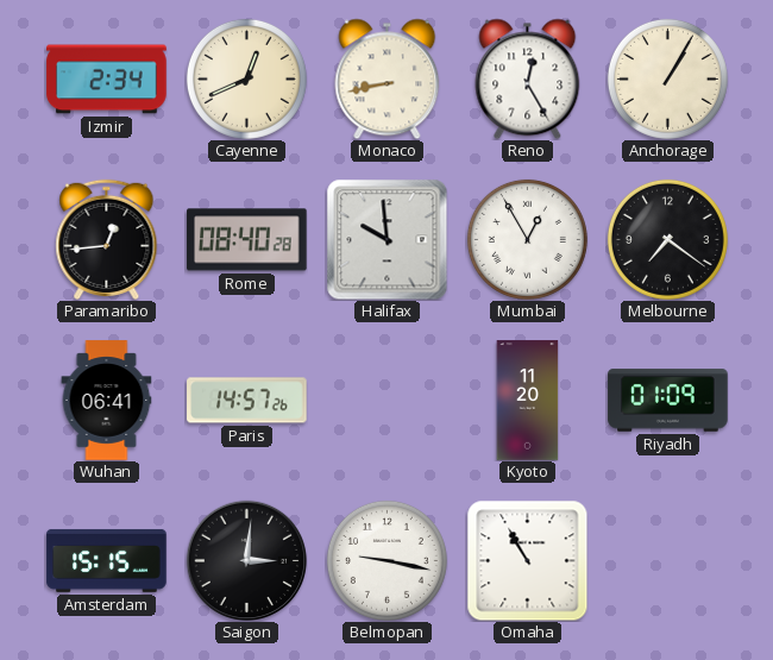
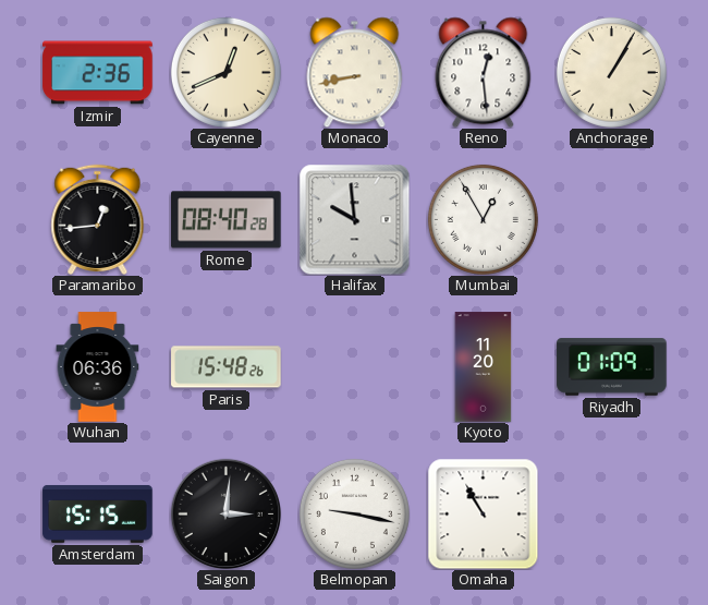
Izmir: 2:34 -> 2:36
Reno: 12:25 -> 12:29
Melbourne: 7:21 -> none
Wuhan: 06:41 -> 06:36
Paris: 14:57 -> 15:48
